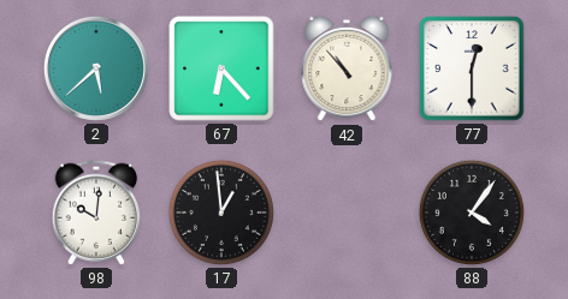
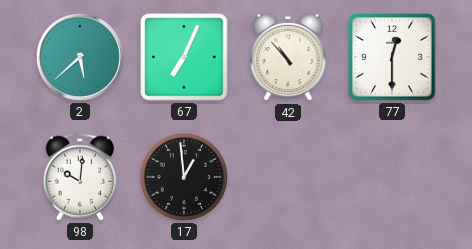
67: 6:23 -> 7:04
88: 4:06 -> none
